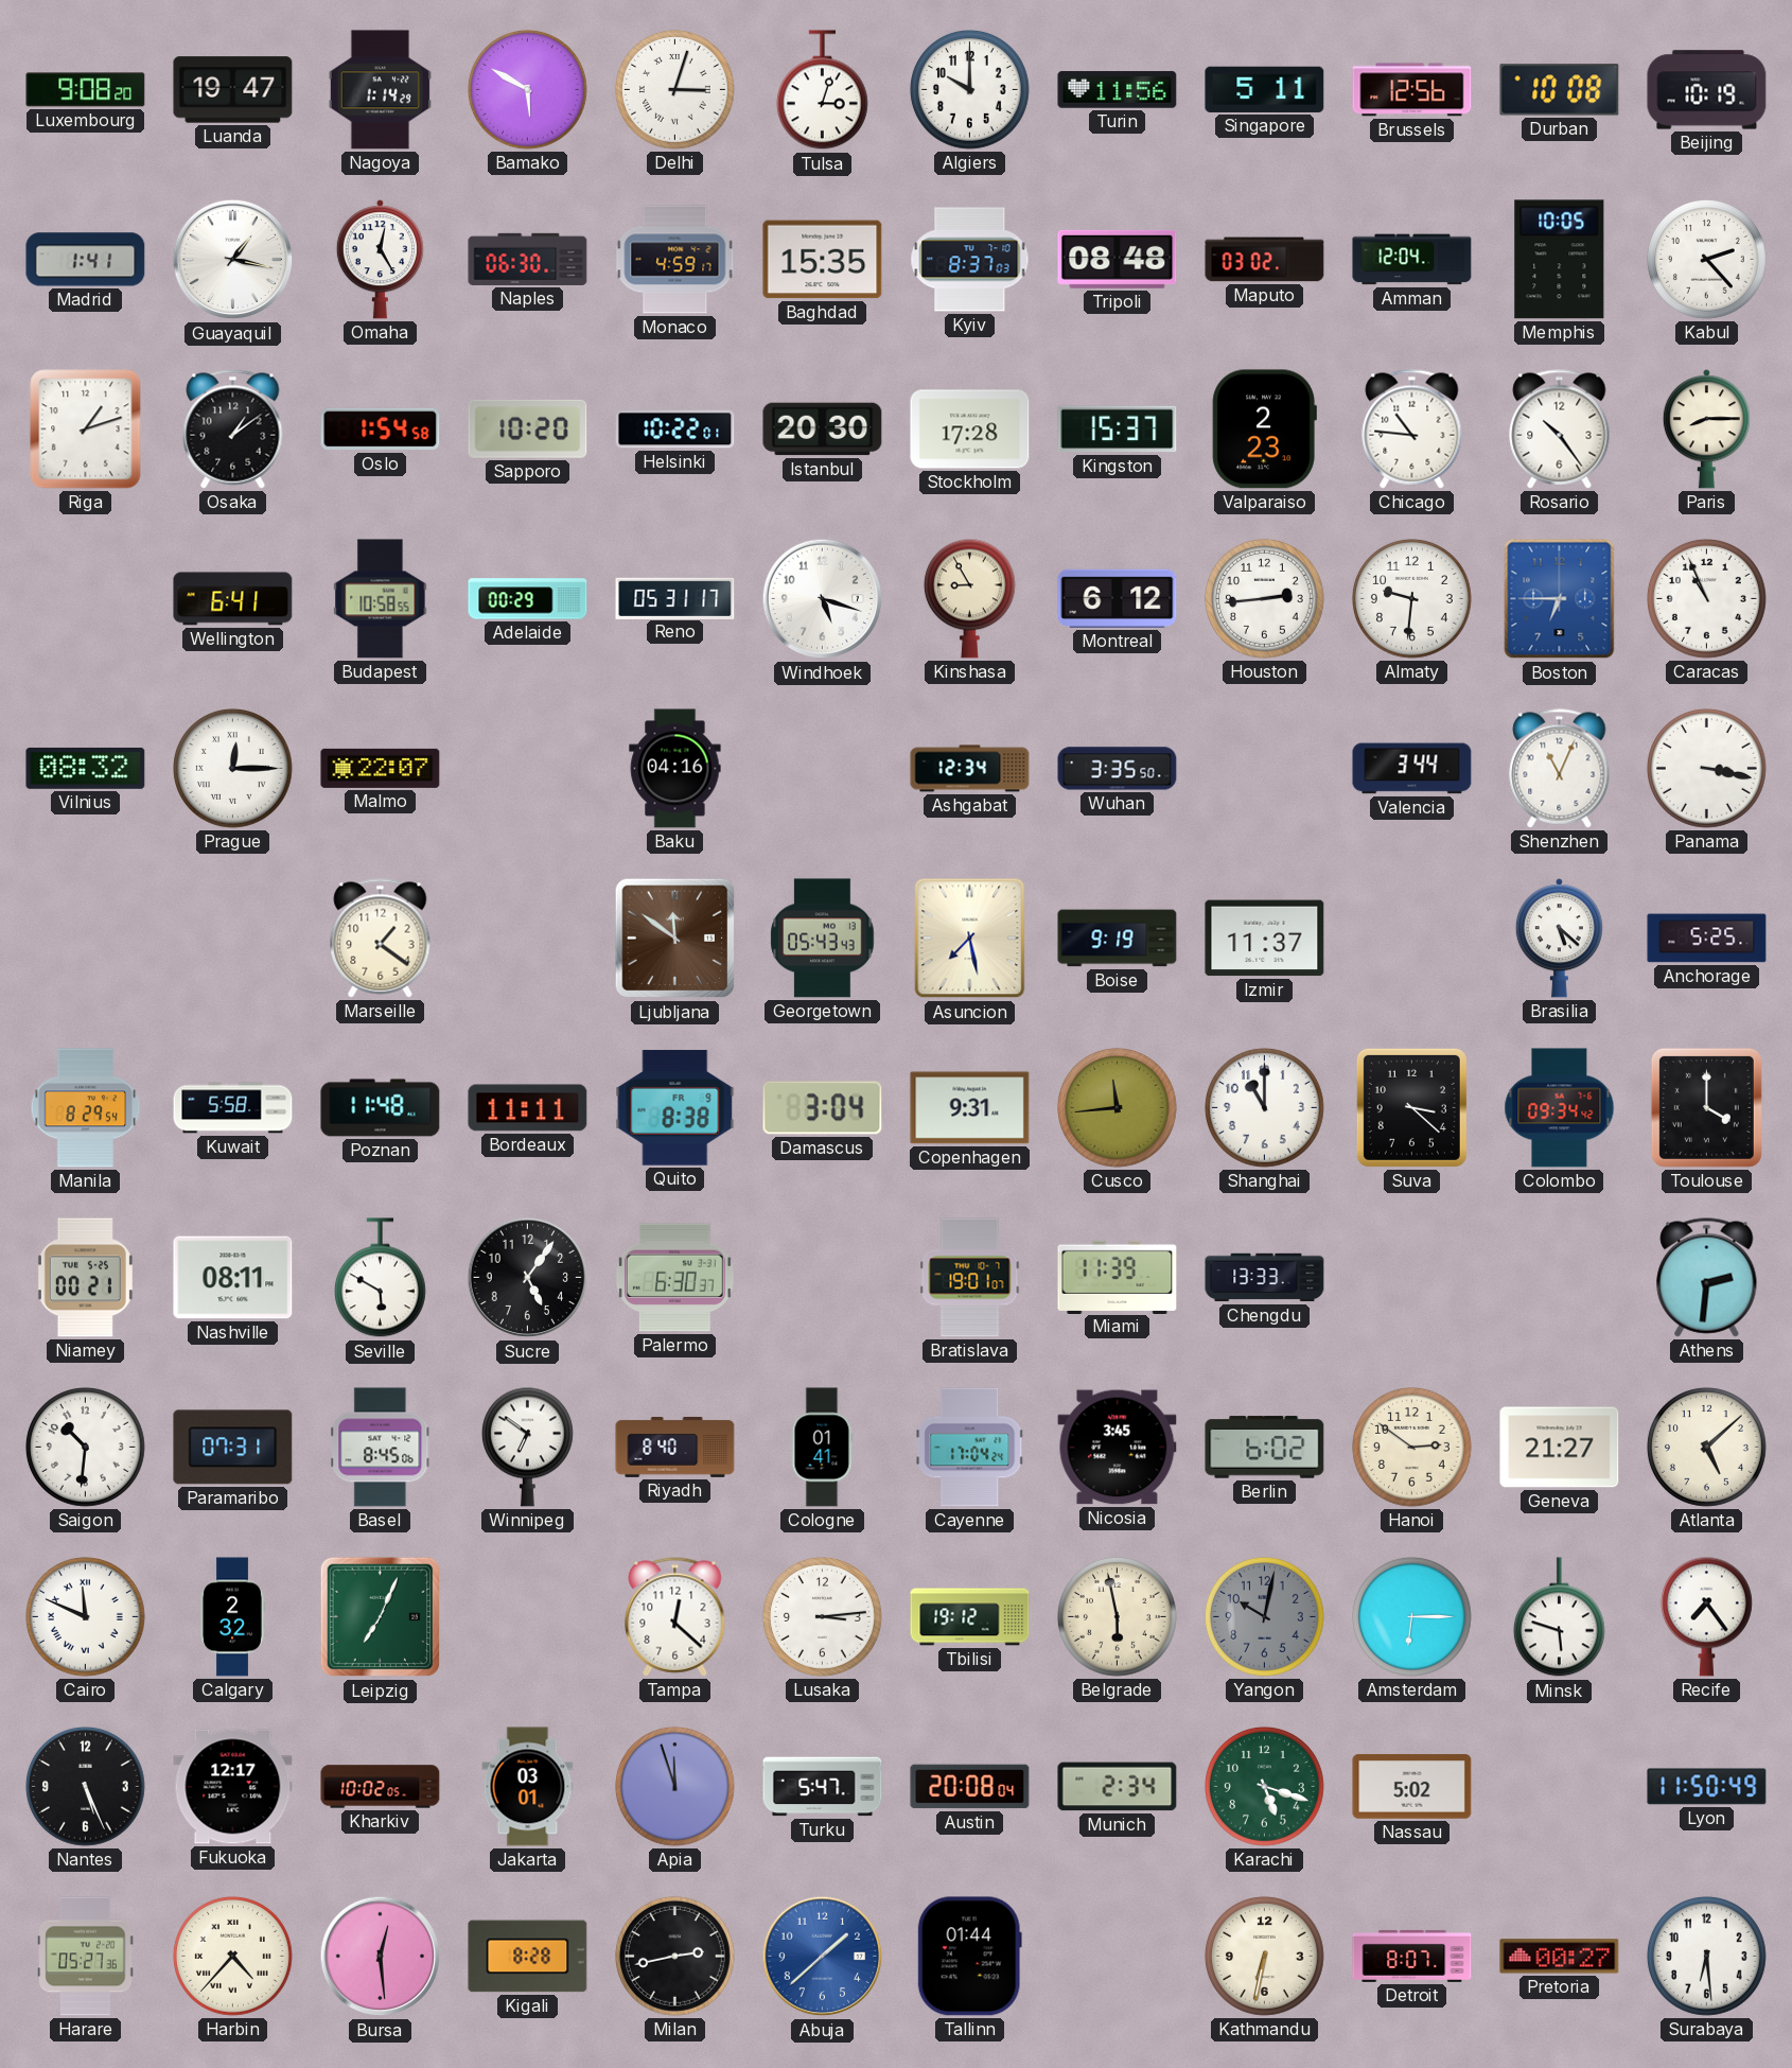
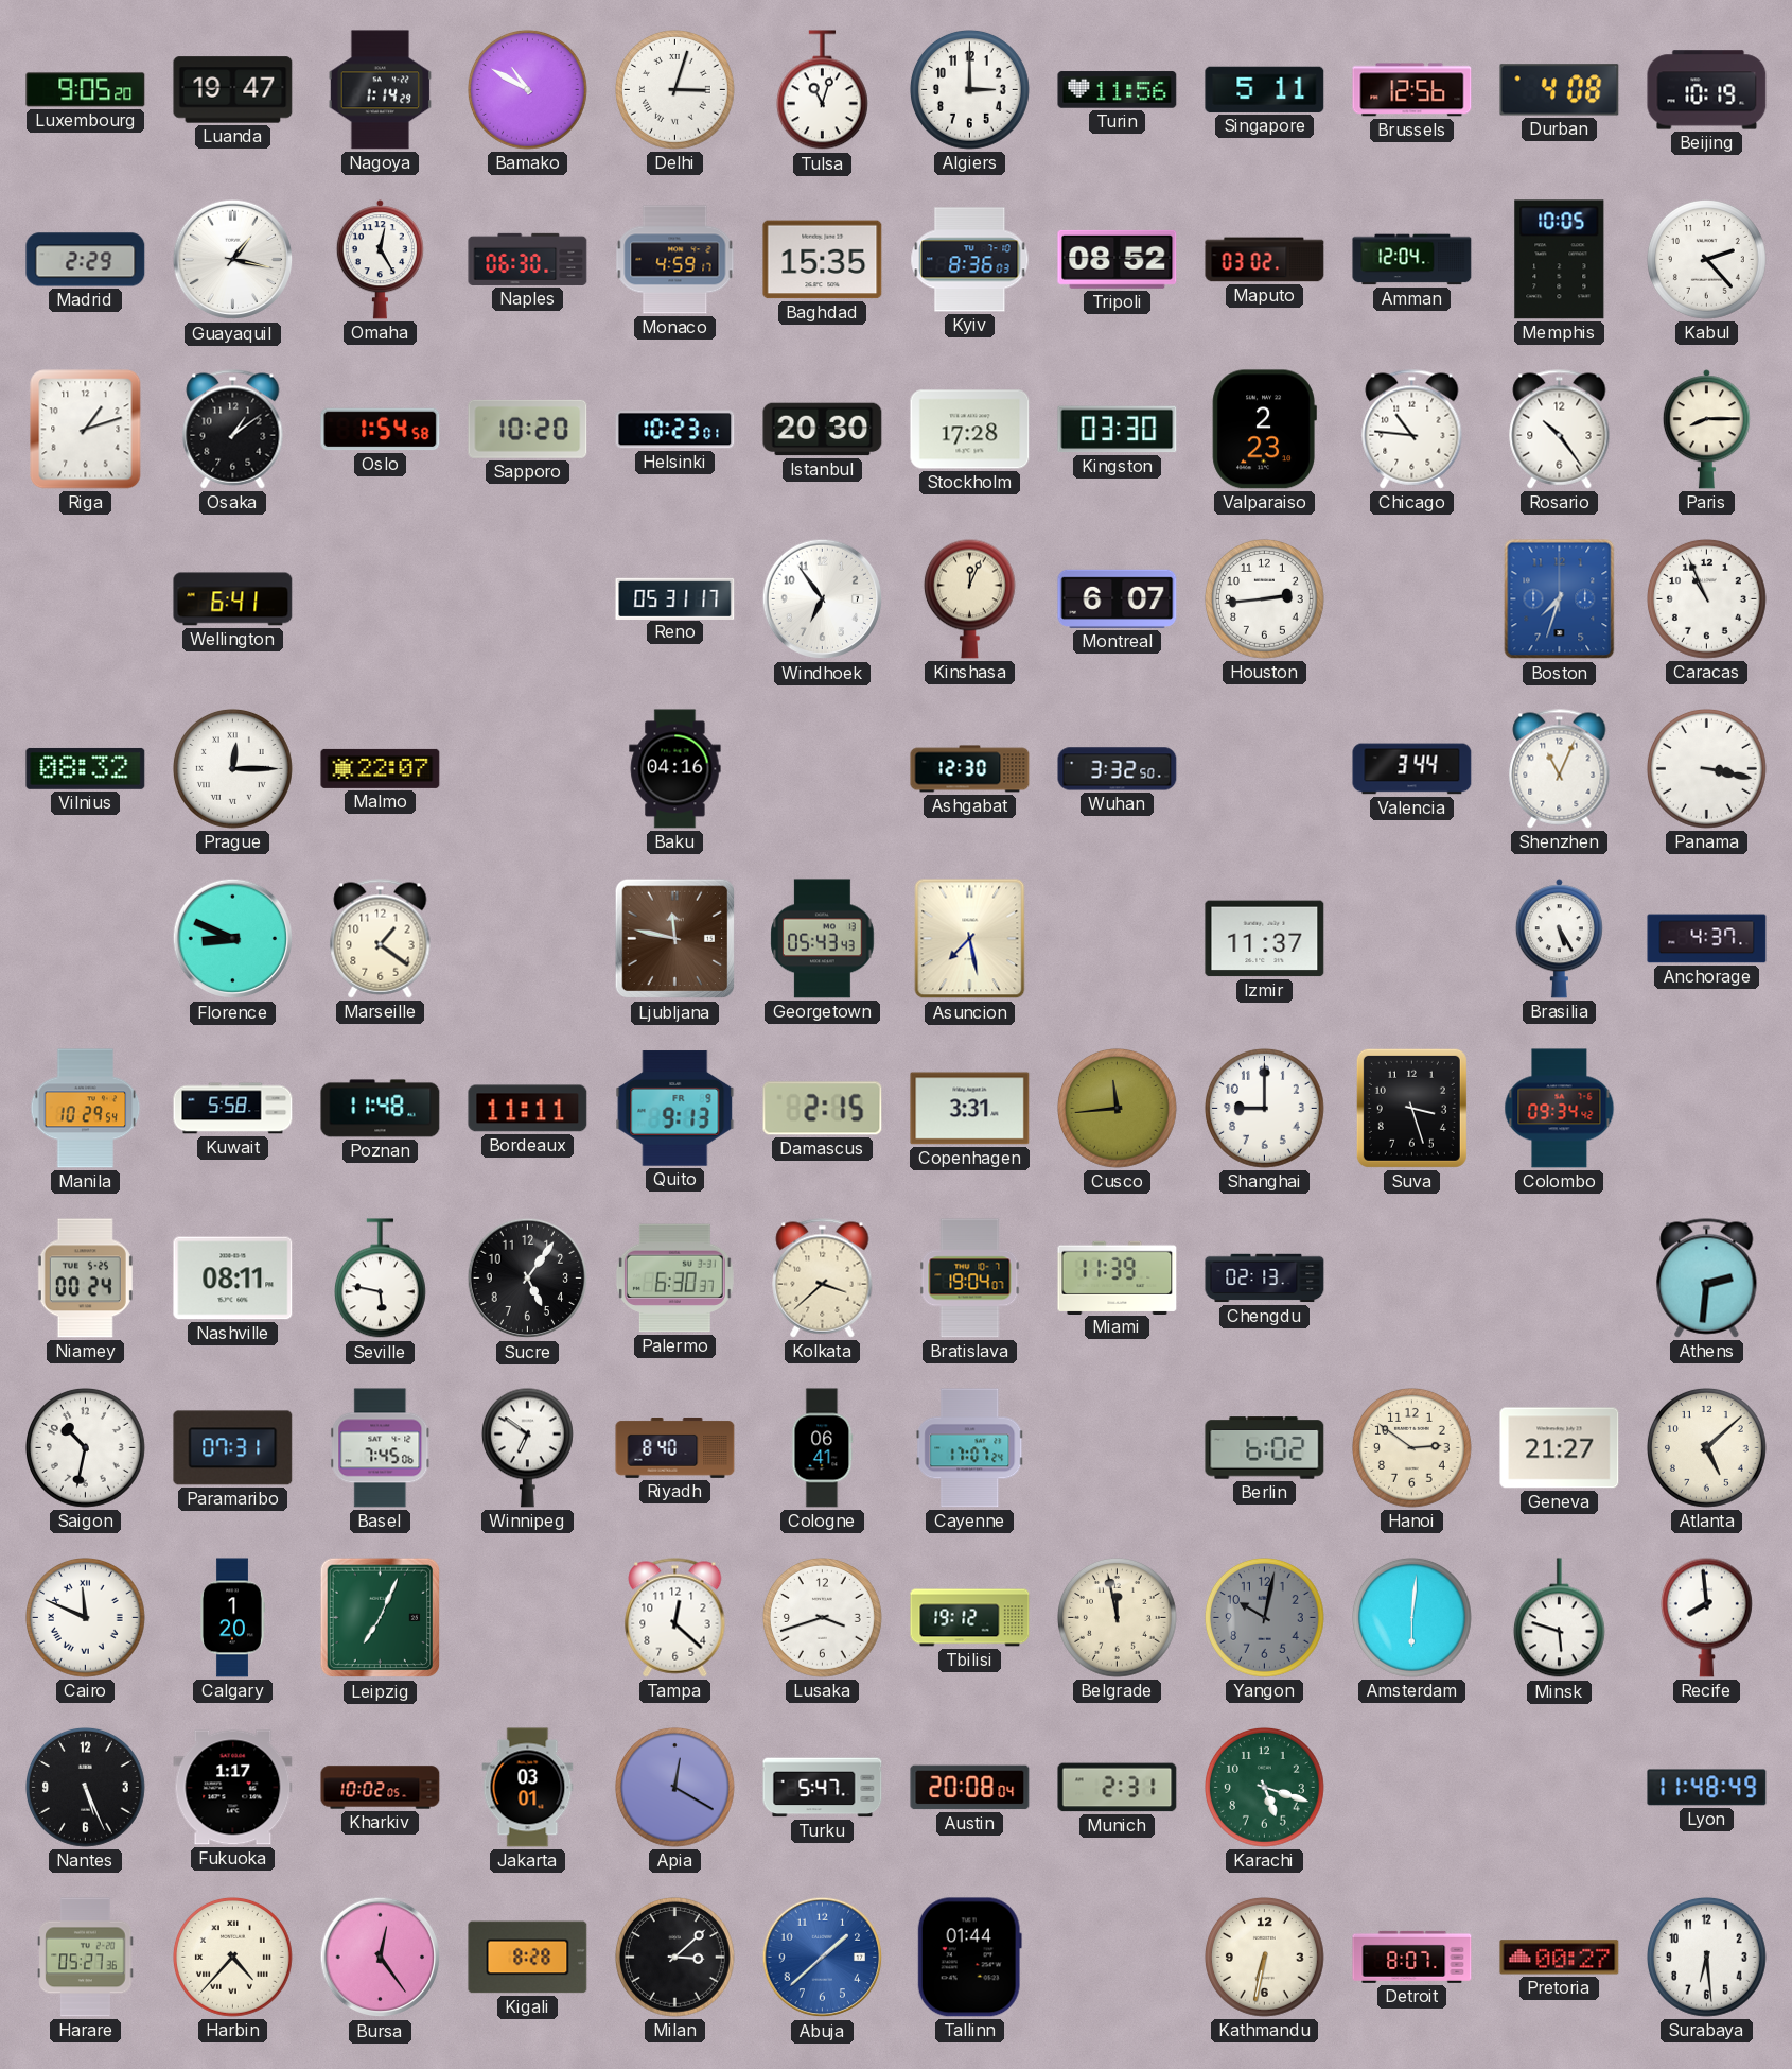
Luxembourg: 9:08 -> 9:05
Bamako: 5:50 -> 10:50
Tulsa: 3:03 -> 11:03
Algiers: 10:00 -> 3:00
Durban: 10:08 -> 4:08
Madrid: 1:41 -> 2:29
Kyiv: 8:37 -> 8:36
Tripoli: 08:48 -> 08:52
Helsinki: 10:22 -> 10:23
Kingston: 15:37 -> 03:30
Budapest: 10:58 -> none
Adelaide: 00:29 -> none
Windhoek: 5:18 -> 6:54
Kinshasa: 8:55 -> 12:04
Montreal: 6:12 -> 6:07
Almaty: 9:31 -> none
Boston: 6:45 -> 7:33
Ashgabat: 12:34 -> 12:30
Wuhan: 3:35 -> 3:32
Florence: none -> 8:49
Ljubljana: 11:51 -> 11:47
Boise: 9:19 -> none
Brasilia: 5:22 -> 5:25
Anchorage: 5:25 -> 4:37
Manila: 8:29 -> 10:29
Quito: 8:38 -> 9:13
Damascus: 3:04 -> 2:15
Copenhagen: 9:31 -> 3:31
Shanghai: 11:00 -> 9:00
Suva: 3:22 -> 3:27
Toulouse: 4:00 -> none
Niamey: 00:21 -> 00:24
Seville: 5:50 -> 5:47
Kolkata: none -> 3:38
Bratislava: 19:01 -> 19:04
Chengdu: 13:33 -> 02:13
Saigon: 10:31 -> 10:32
Basel: 8:45 -> 7:45
Cologne: 01:41 -> 06:41
Cayenne: 17:04 -> 17:07
Nicosia: 3:45 -> none
Calgary: 2:32 -> 1:20
Lusaka: 3:14 -> 3:42
Belgrade: 5:58 -> 11:58
Amsterdam: 6:15 -> 6:01
Recife: 7:24 -> 7:59
Fukuoka: 12:17 -> 1:17
Apia: 11:57 -> 12:20
Munich: 2:34 -> 2:31
Nassau: 5:02 -> none
Lyon: 11:50 -> 11:48
Bursa: 12:29 -> 12:24
Milan: 2:43 -> 3:08
